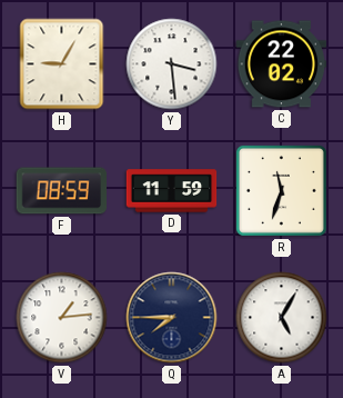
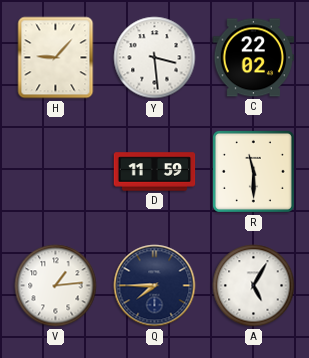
H: 9:05 -> 9:07
F: 08:59 -> none
R: 11:33 -> 11:30
